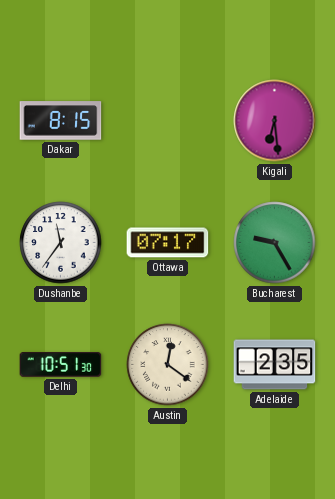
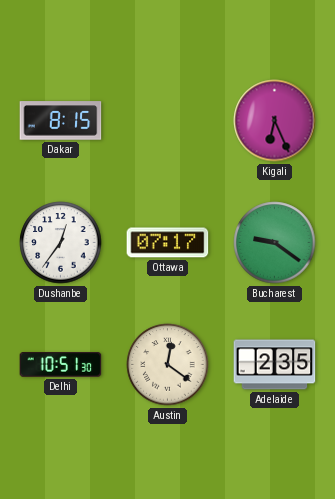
Kigali: 6:29 -> 6:26
Dushanbe: 11:36 -> 12:36
Bucharest: 9:25 -> 9:21
